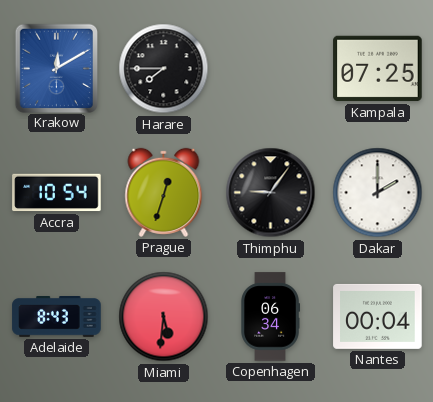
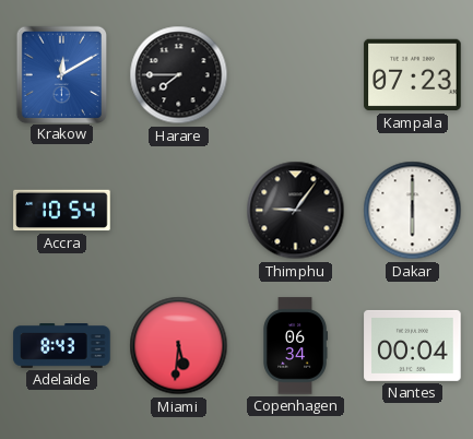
Kampala: 07:25 -> 07:23
Prague: 12:33 -> none
Dakar: 2:00 -> 6:00
